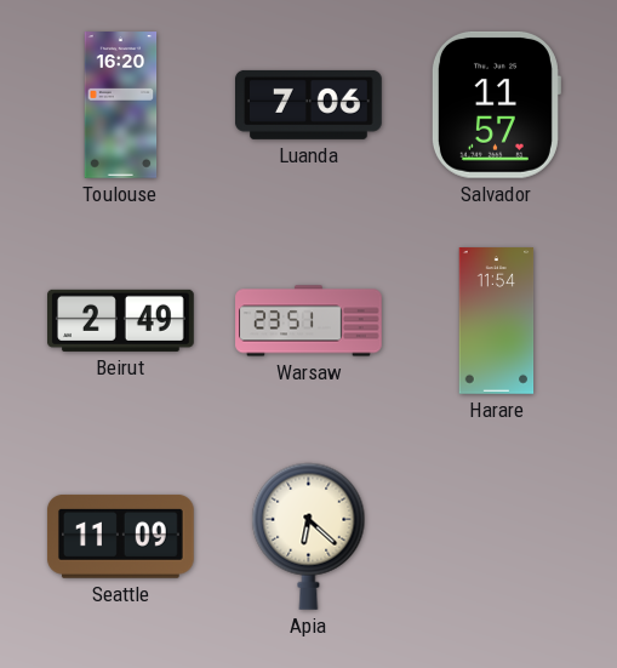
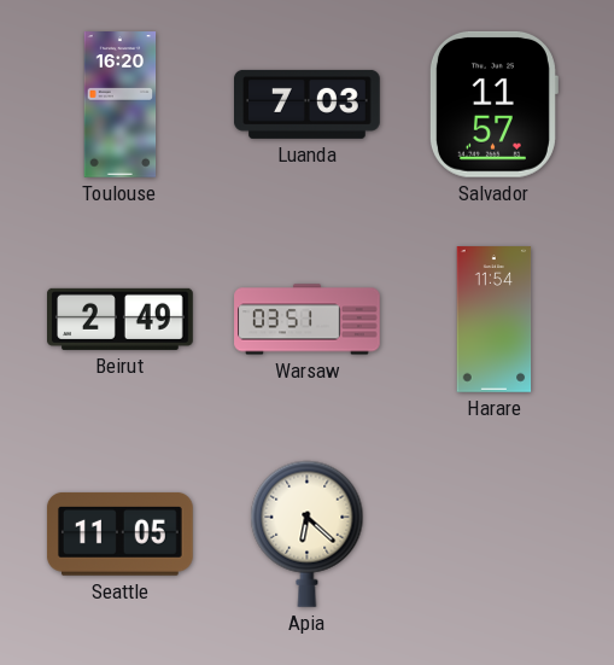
Luanda: 7:06 -> 7:03
Warsaw: 23:51 -> 03:51
Seattle: 11:09 -> 11:05
